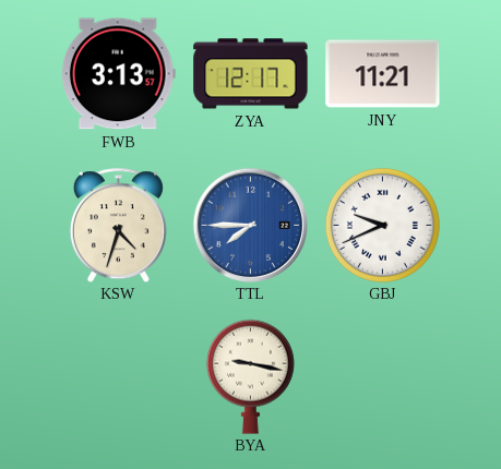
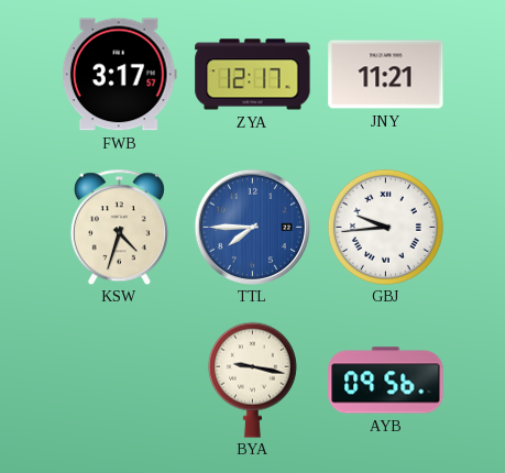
FWB: 3:13 -> 3:17
GBJ: 9:41 -> 9:44
AYB: none -> 09:56
